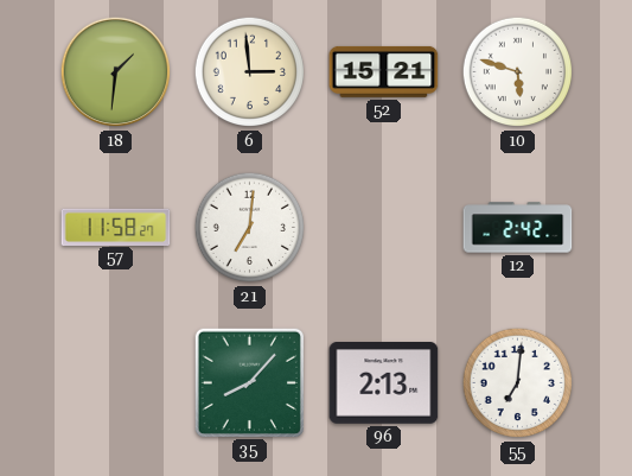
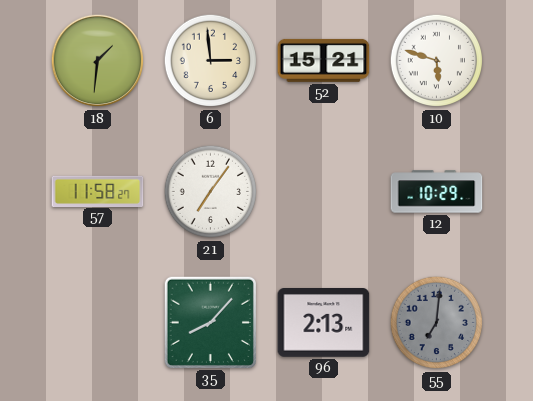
21: 7:01 -> 7:06
12: 2:42 -> 10:29
55 dial: white -> grey
